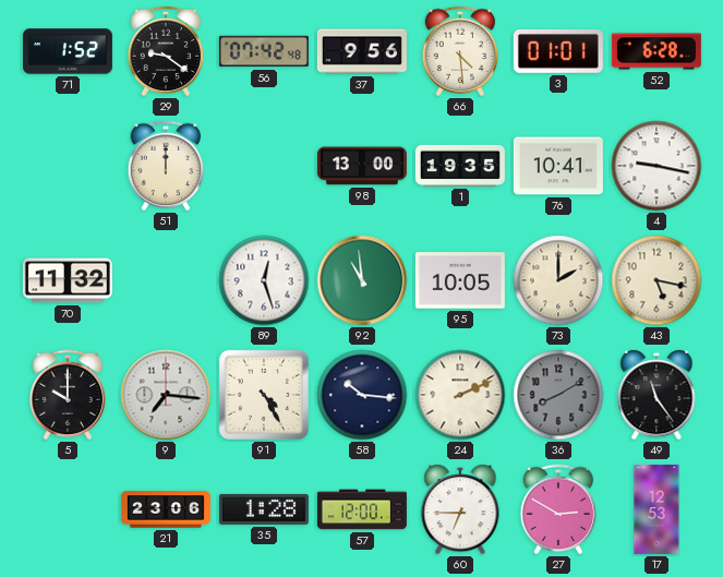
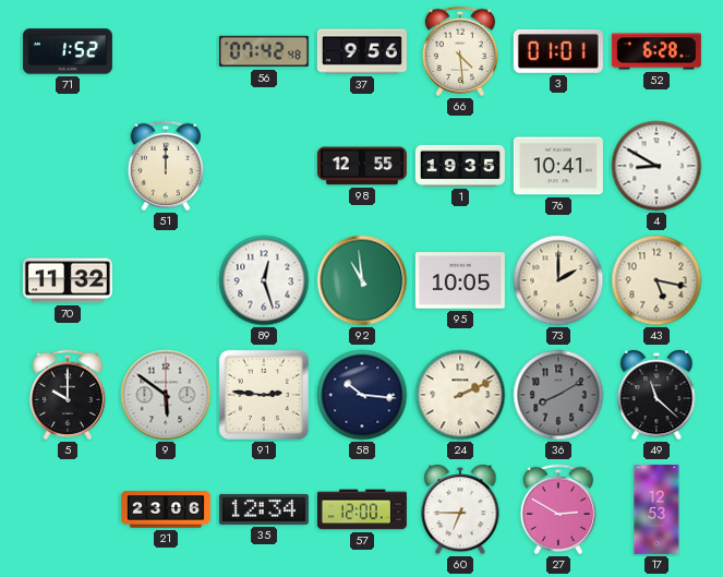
29: 9:21 -> none
98: 13:00 -> 12:55
4: 9:17 -> 8:50
9: 7:16 -> 5:51
91: 4:25 -> 2:46
49: 11:24 -> 11:22
35: 1:28 -> 12:34
